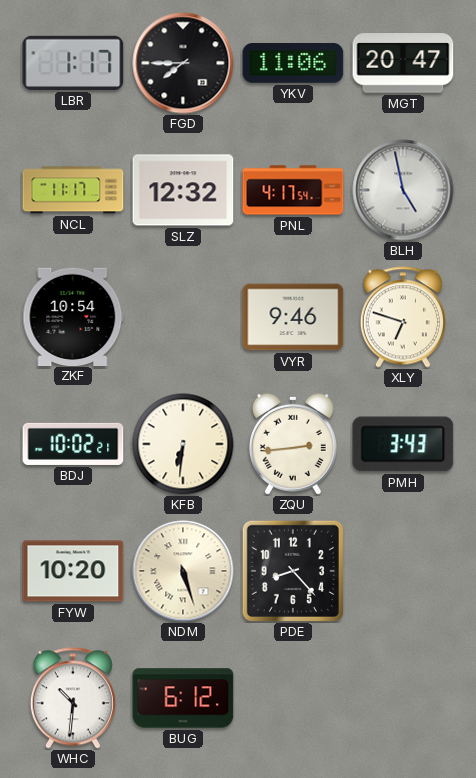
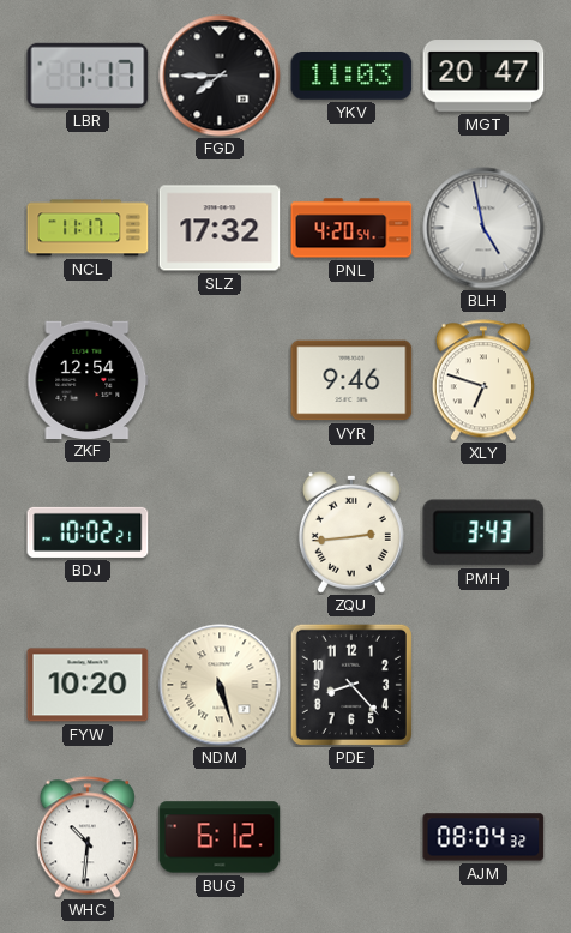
YKV: 11:06 -> 11:03
SLZ: 12:32 -> 17:32
PNL: 4:17 -> 4:20
ZKF: 10:54 -> 12:54
KFB: 6:31 -> none
AJM: none -> 08:04
